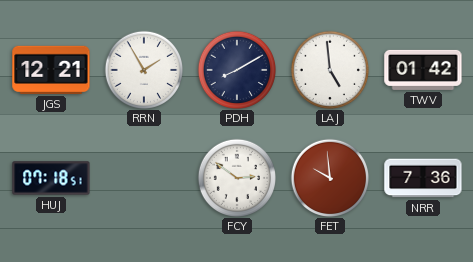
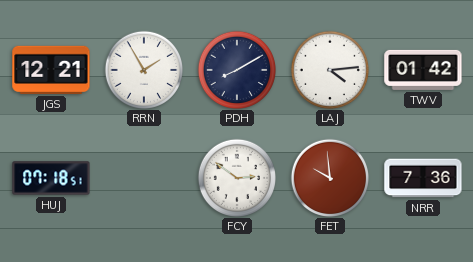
LAJ: 4:59 -> 4:14
